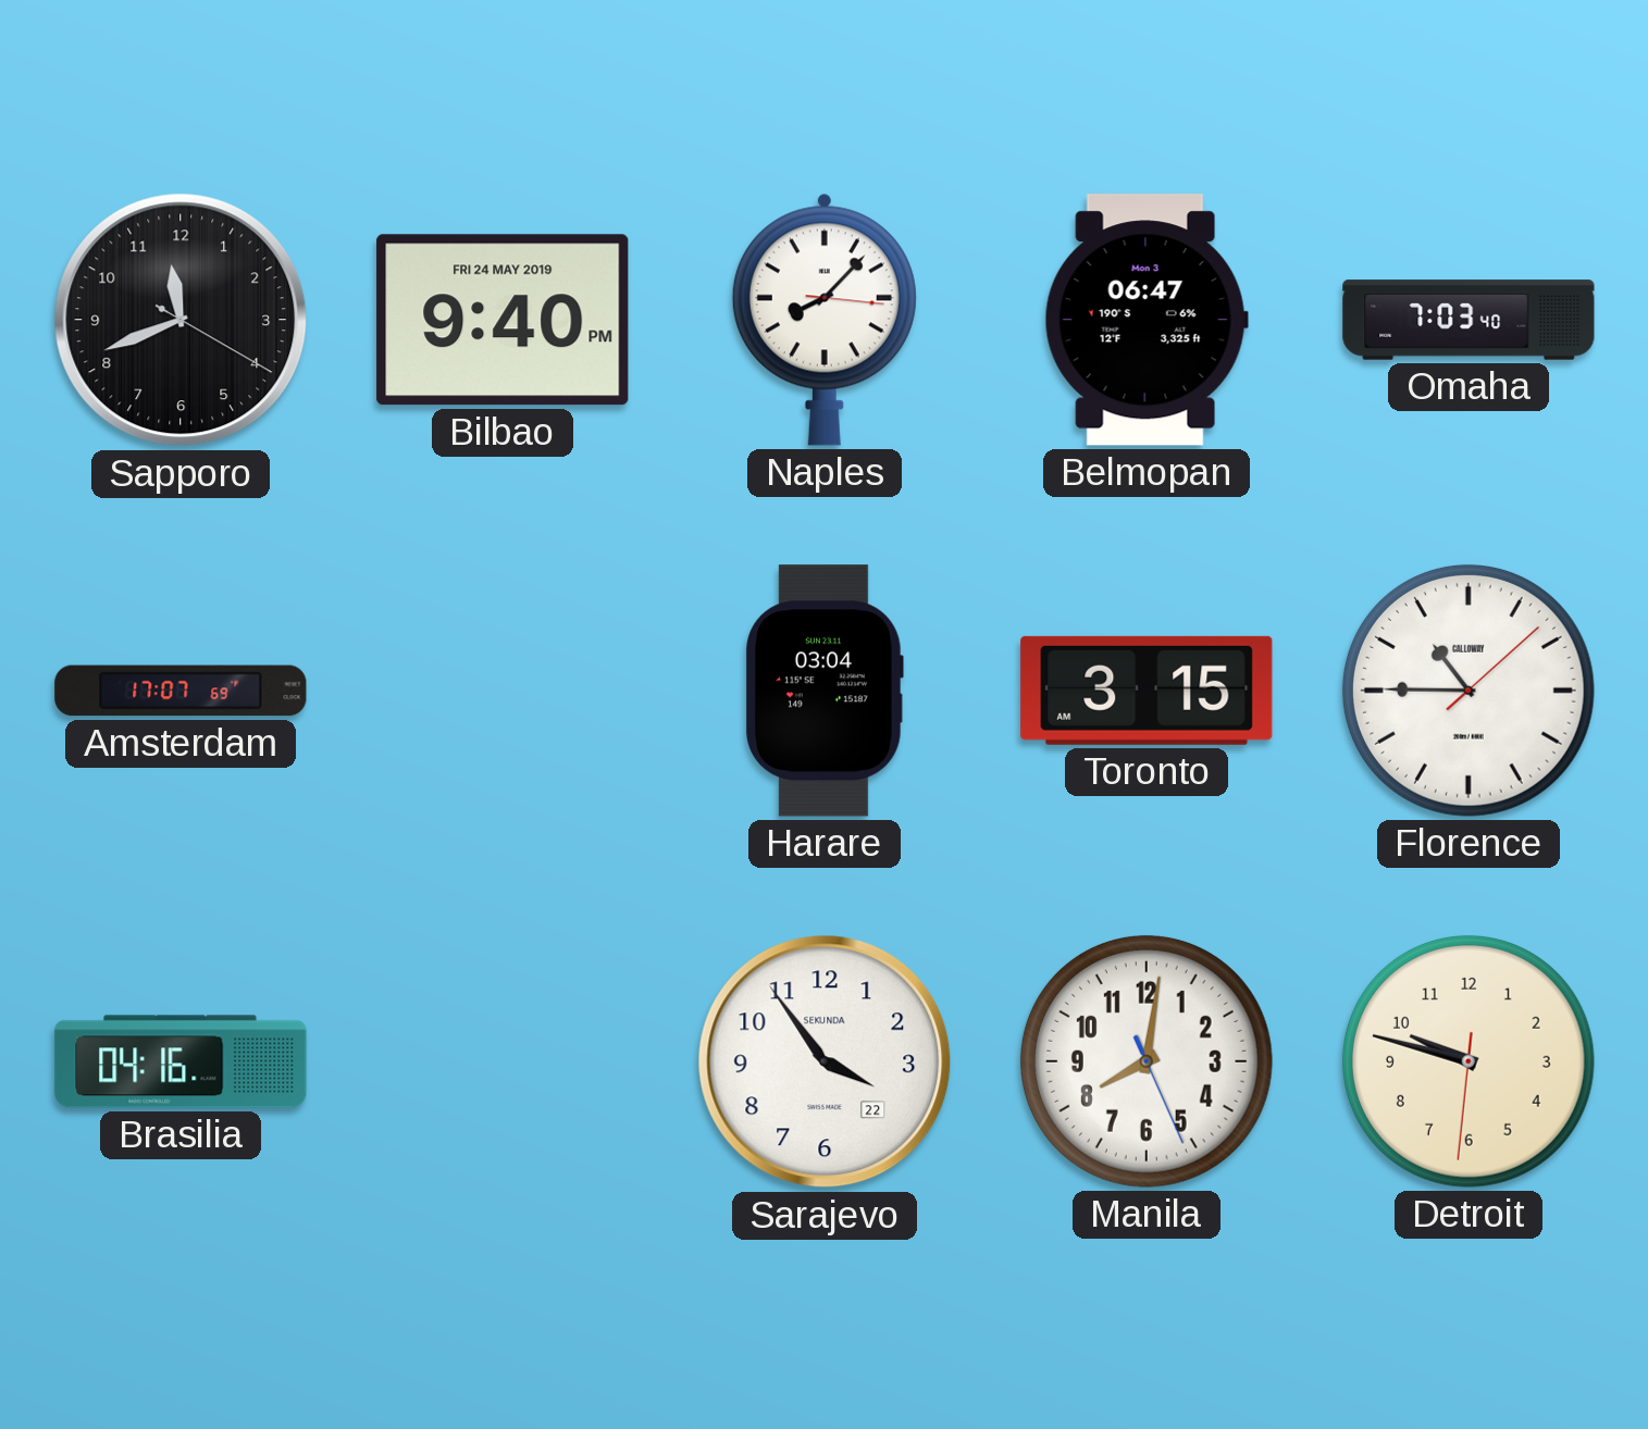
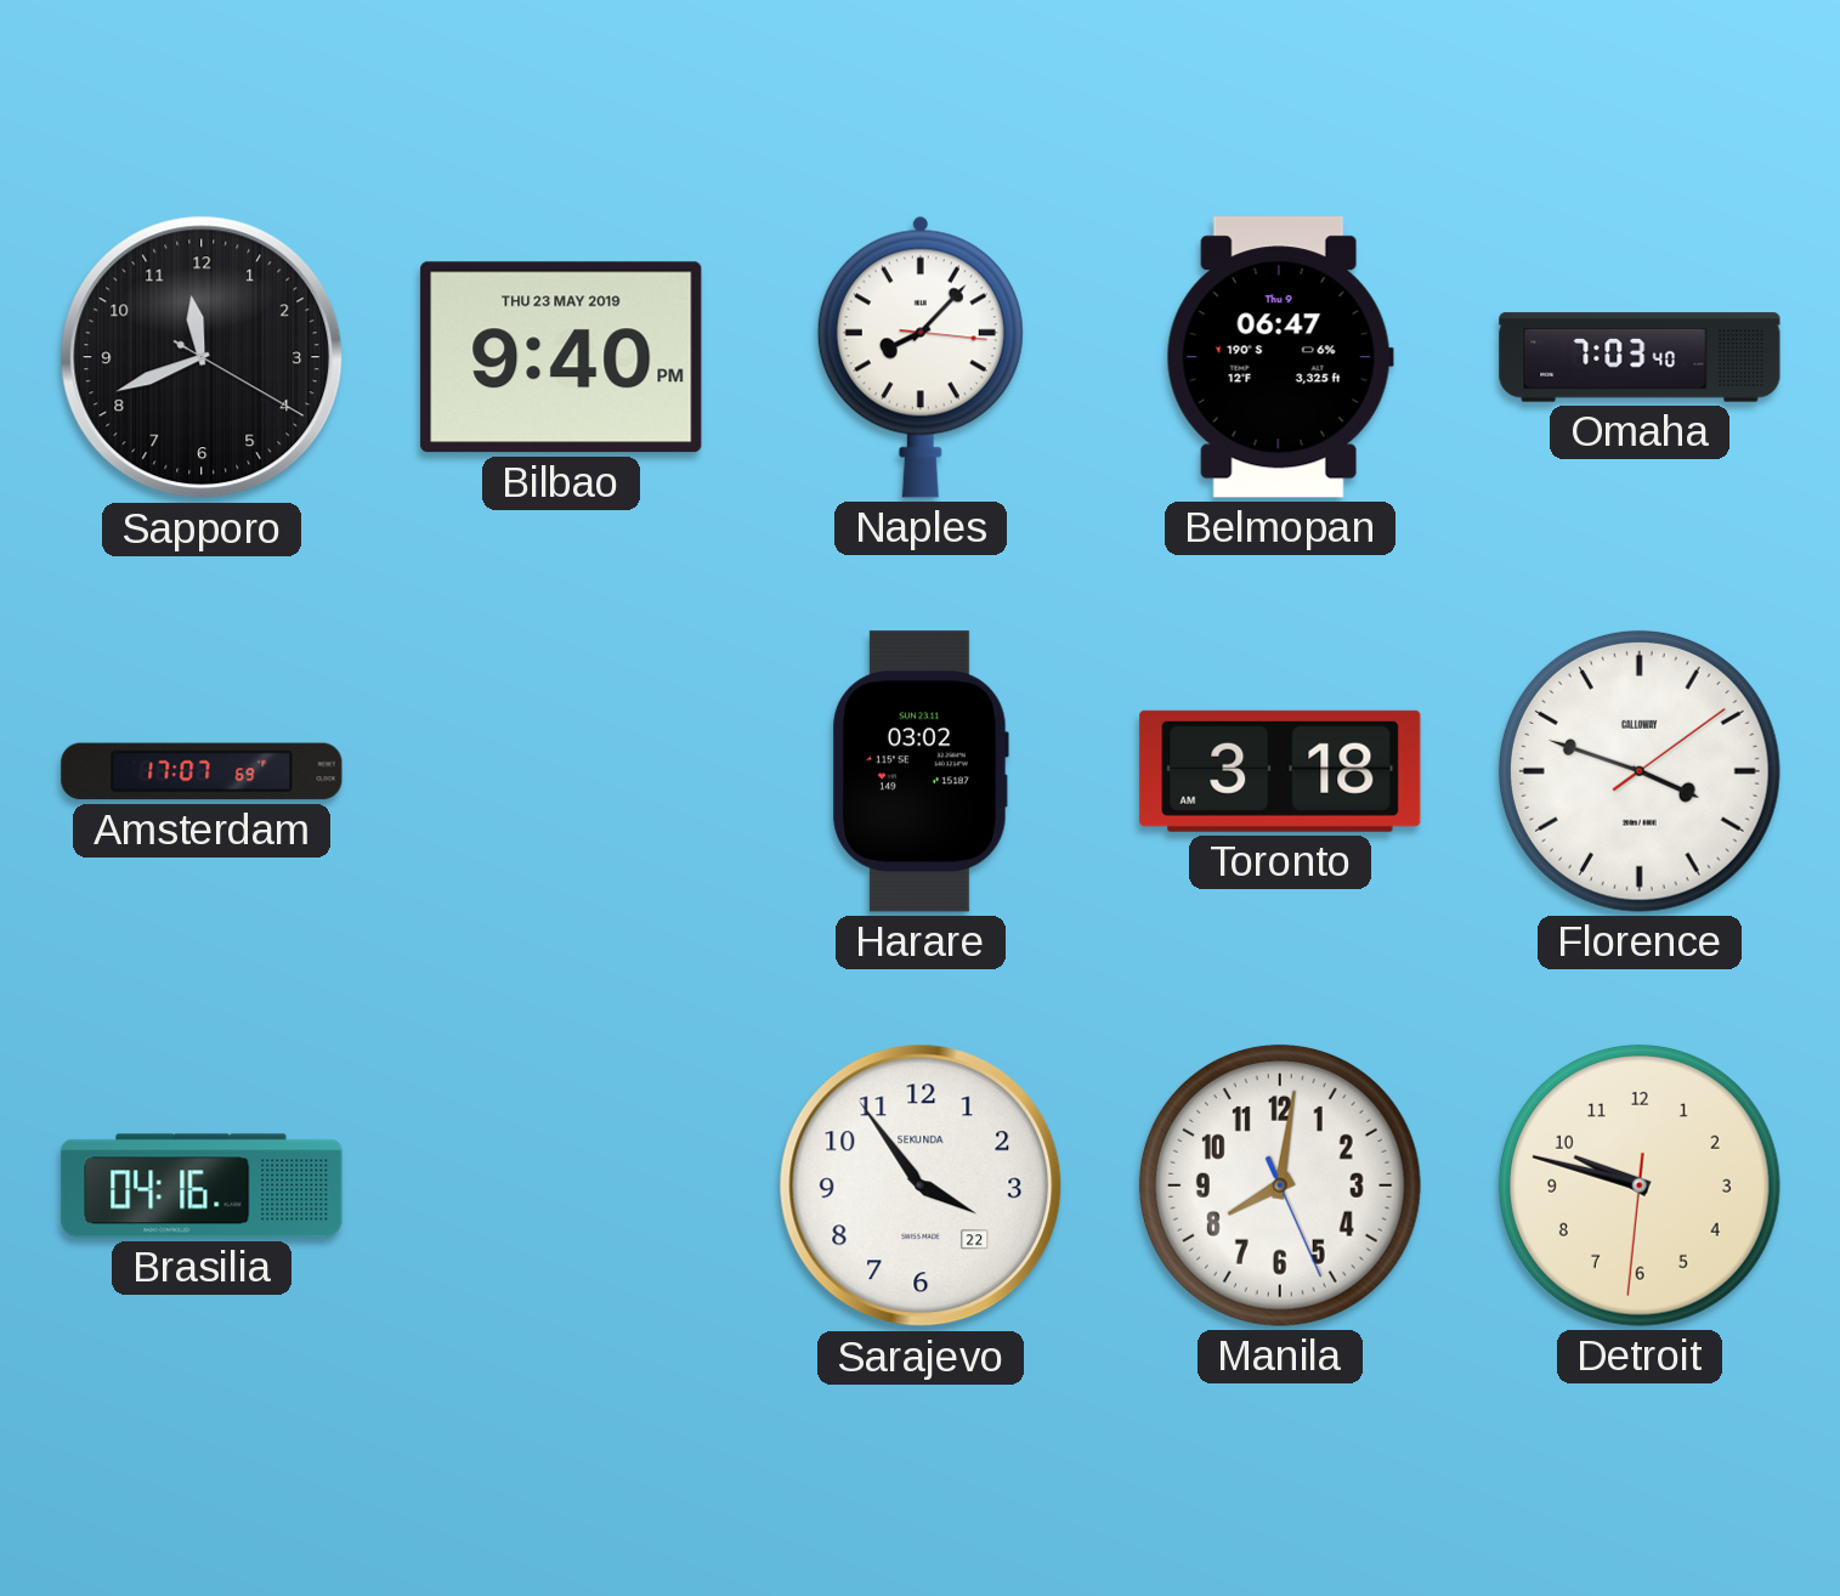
Bilbao date: FRI 24 MAY 2019 -> THU 23 MAY 2019
Belmopan date: Mon 3 -> Thu 9
Harare: 03:04 -> 03:02
Toronto: 3:15 -> 3:18
Florence: 10:45 -> 3:48
